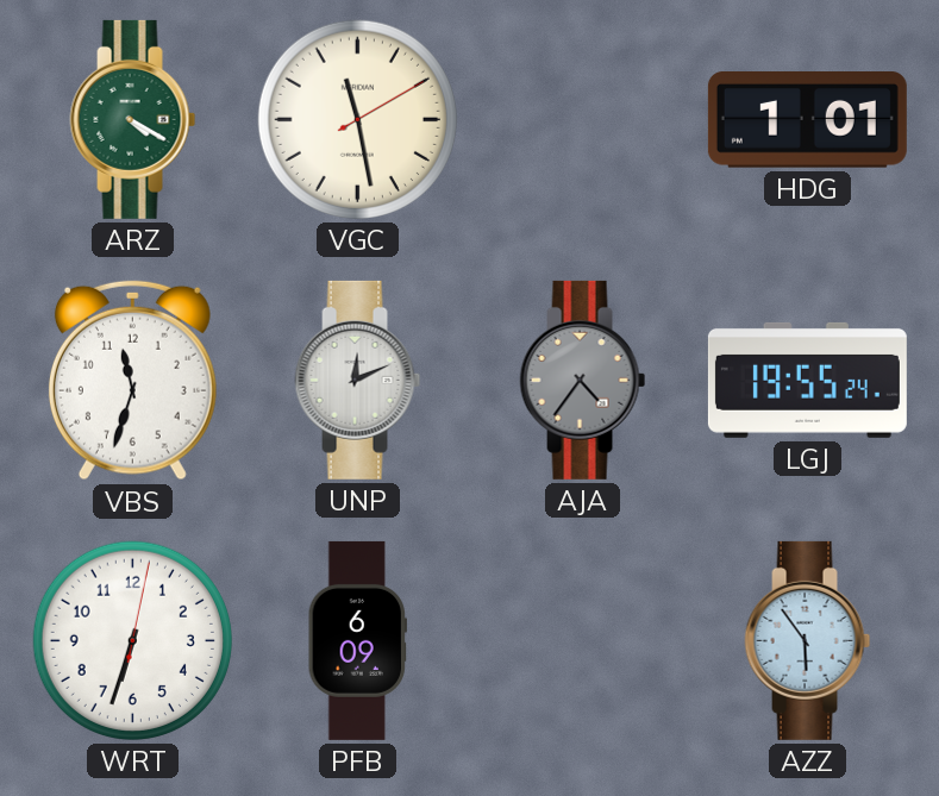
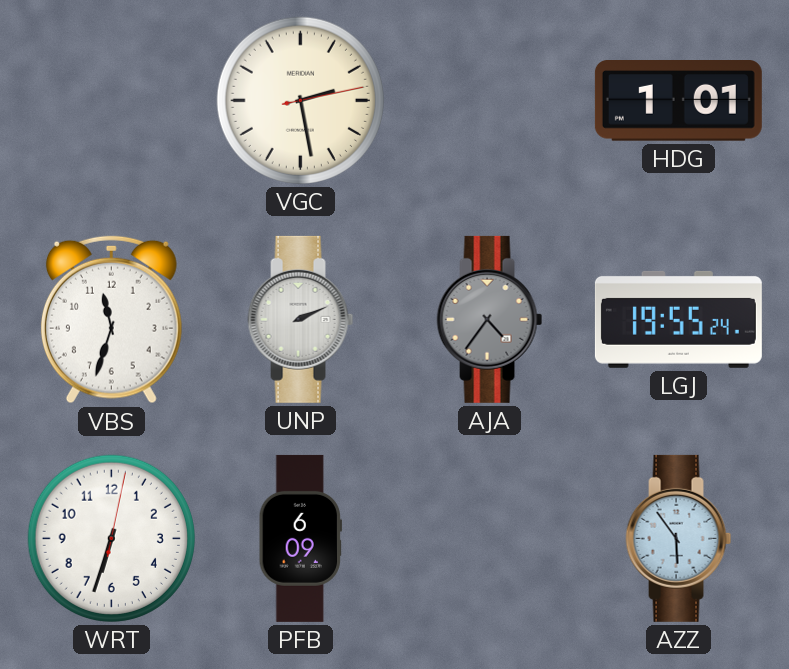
ARZ: 4:20 -> none
VGC: 11:28 -> 2:28
UNP: 12:11 -> 2:11
